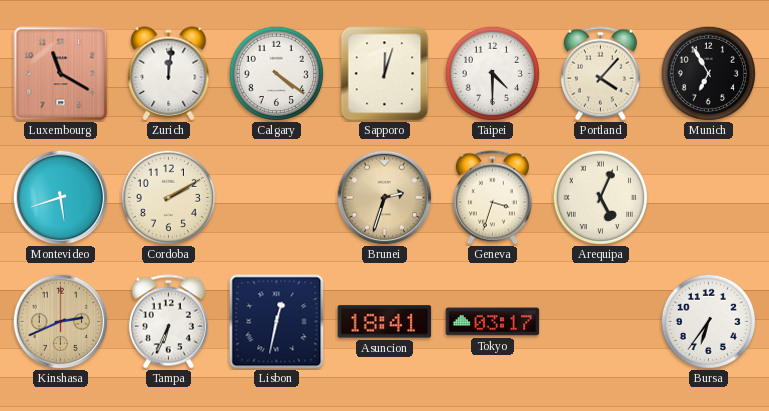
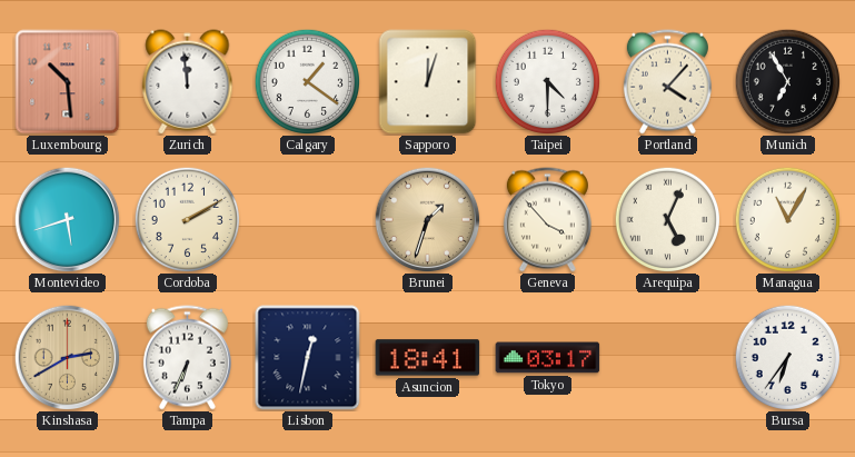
Luxembourg: 11:20 -> 10:29
Zurich: 12:01 -> 11:59
Calgary: 4:21 -> 1:21
Brunei: 2:33 -> 1:33
Geneva: 3:33 -> 3:53
Managua: none -> 11:05
Kinshasa: 2:41 -> 2:40
